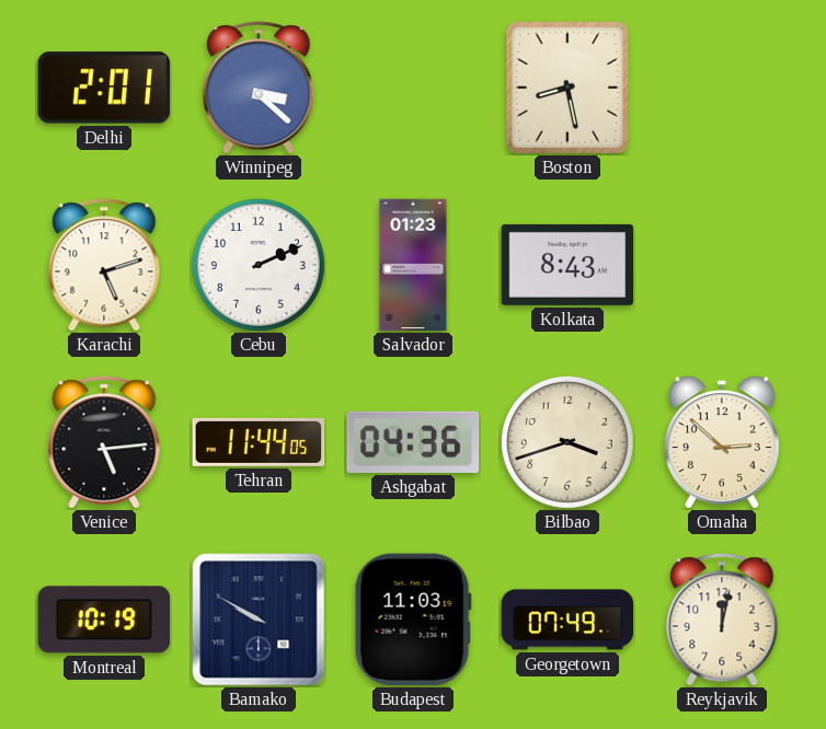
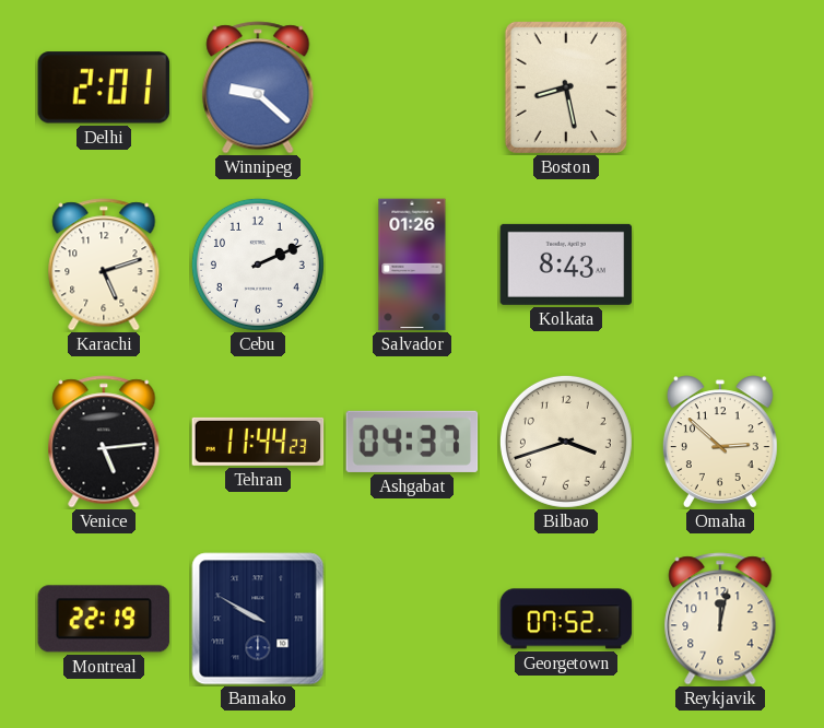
Winnipeg: 3:22 -> 9:22
Salvador: 01:23 -> 01:26
Tehran: 11:44:05 -> 11:44:23
Ashgabat: 04:36 -> 04:37
Montreal: 10:19 -> 22:19
Budapest: 11:03 -> none
Georgetown: 07:49 -> 07:52
